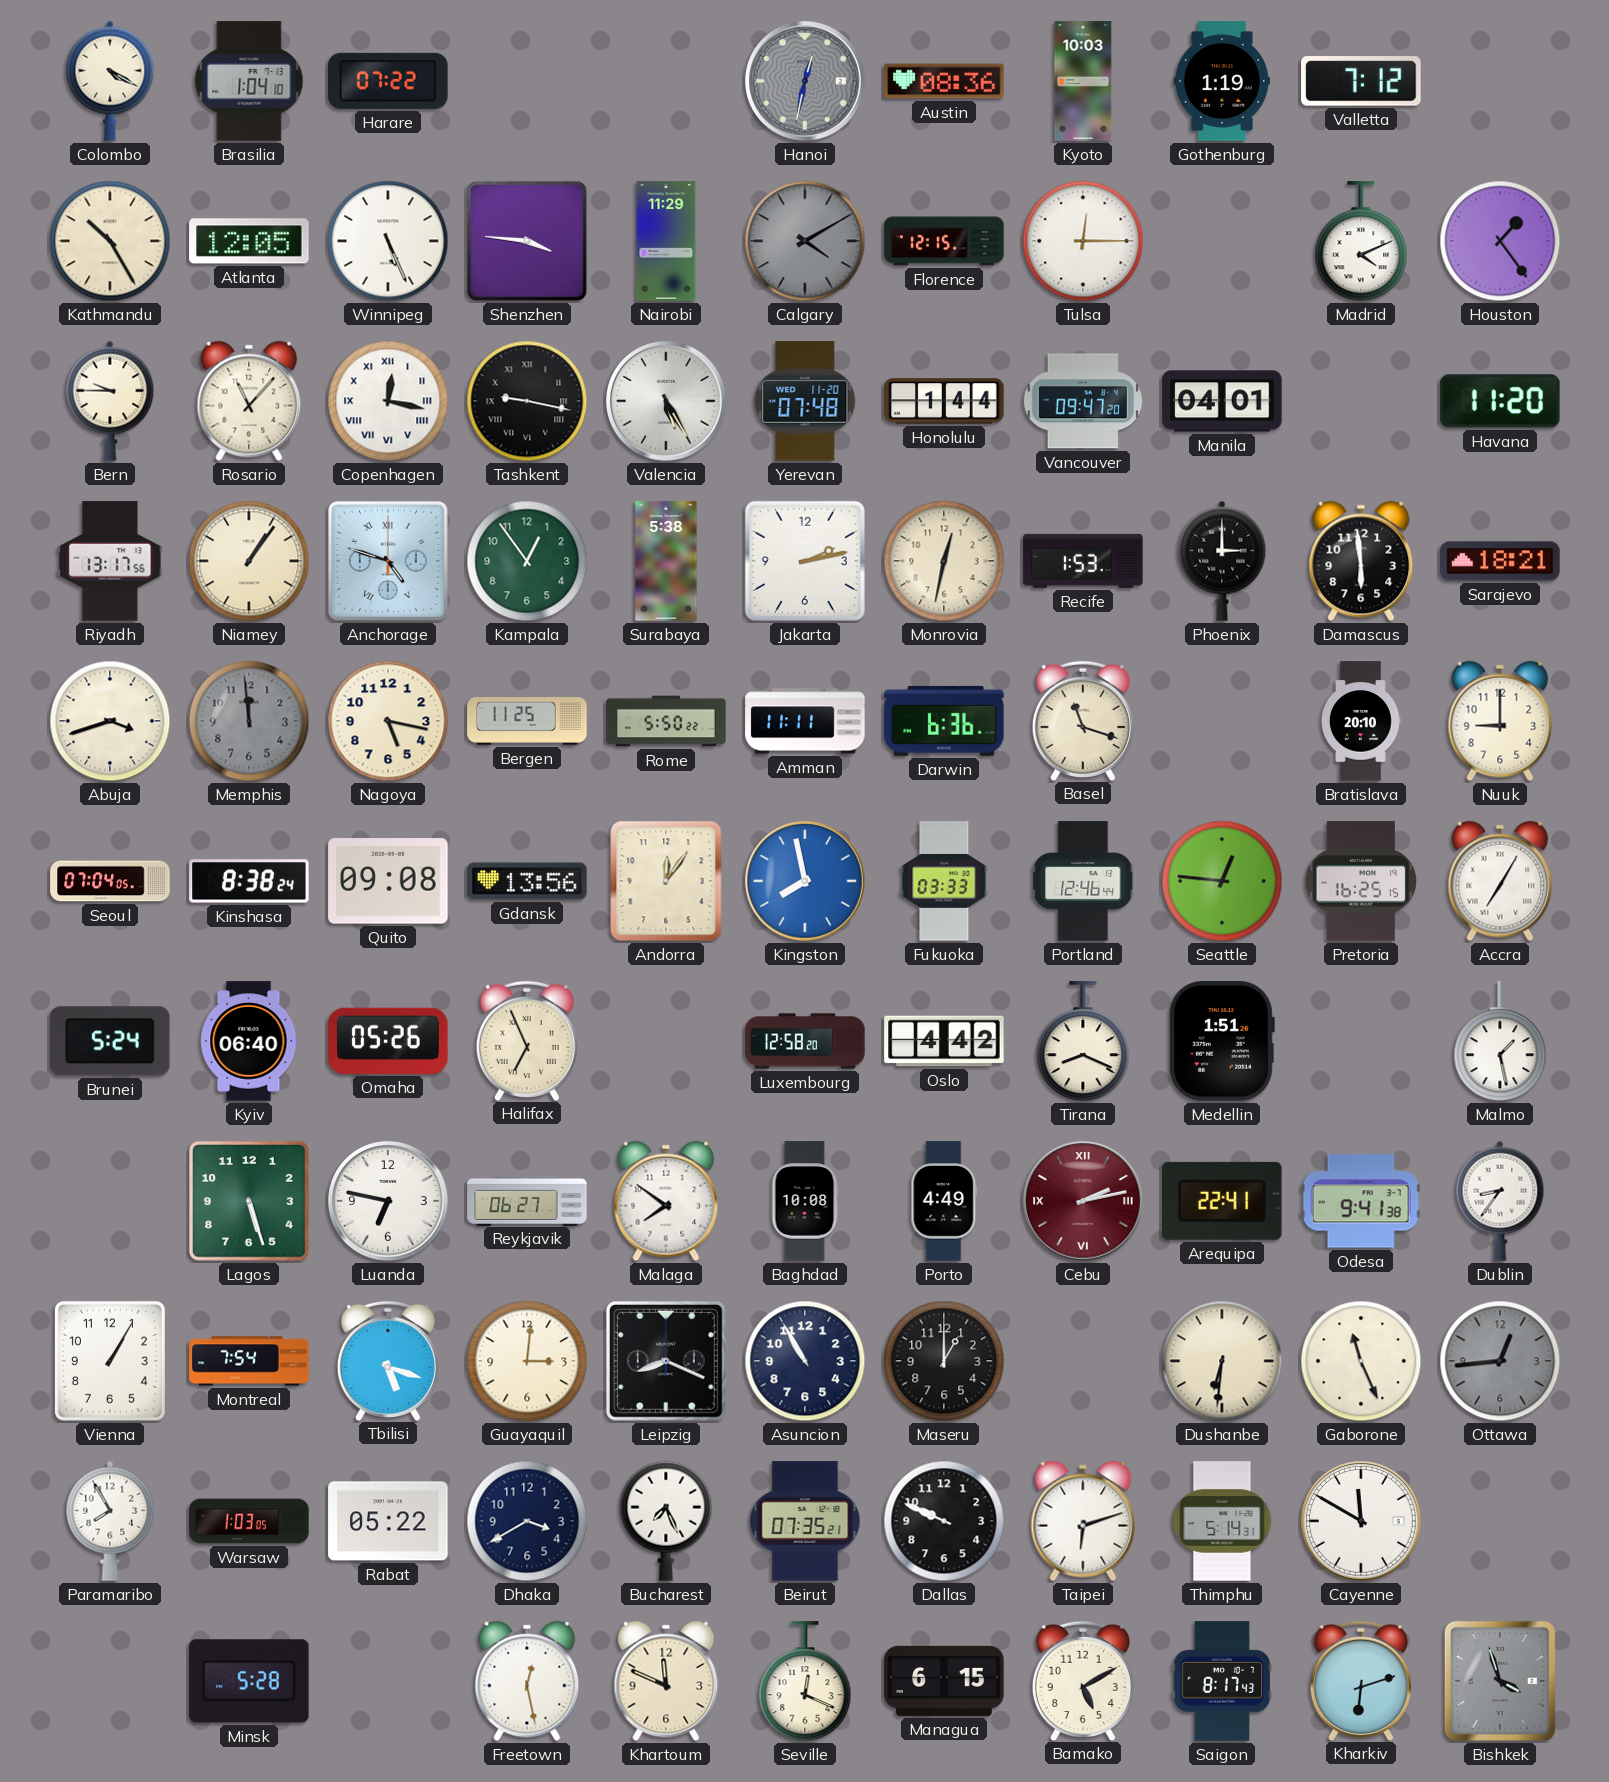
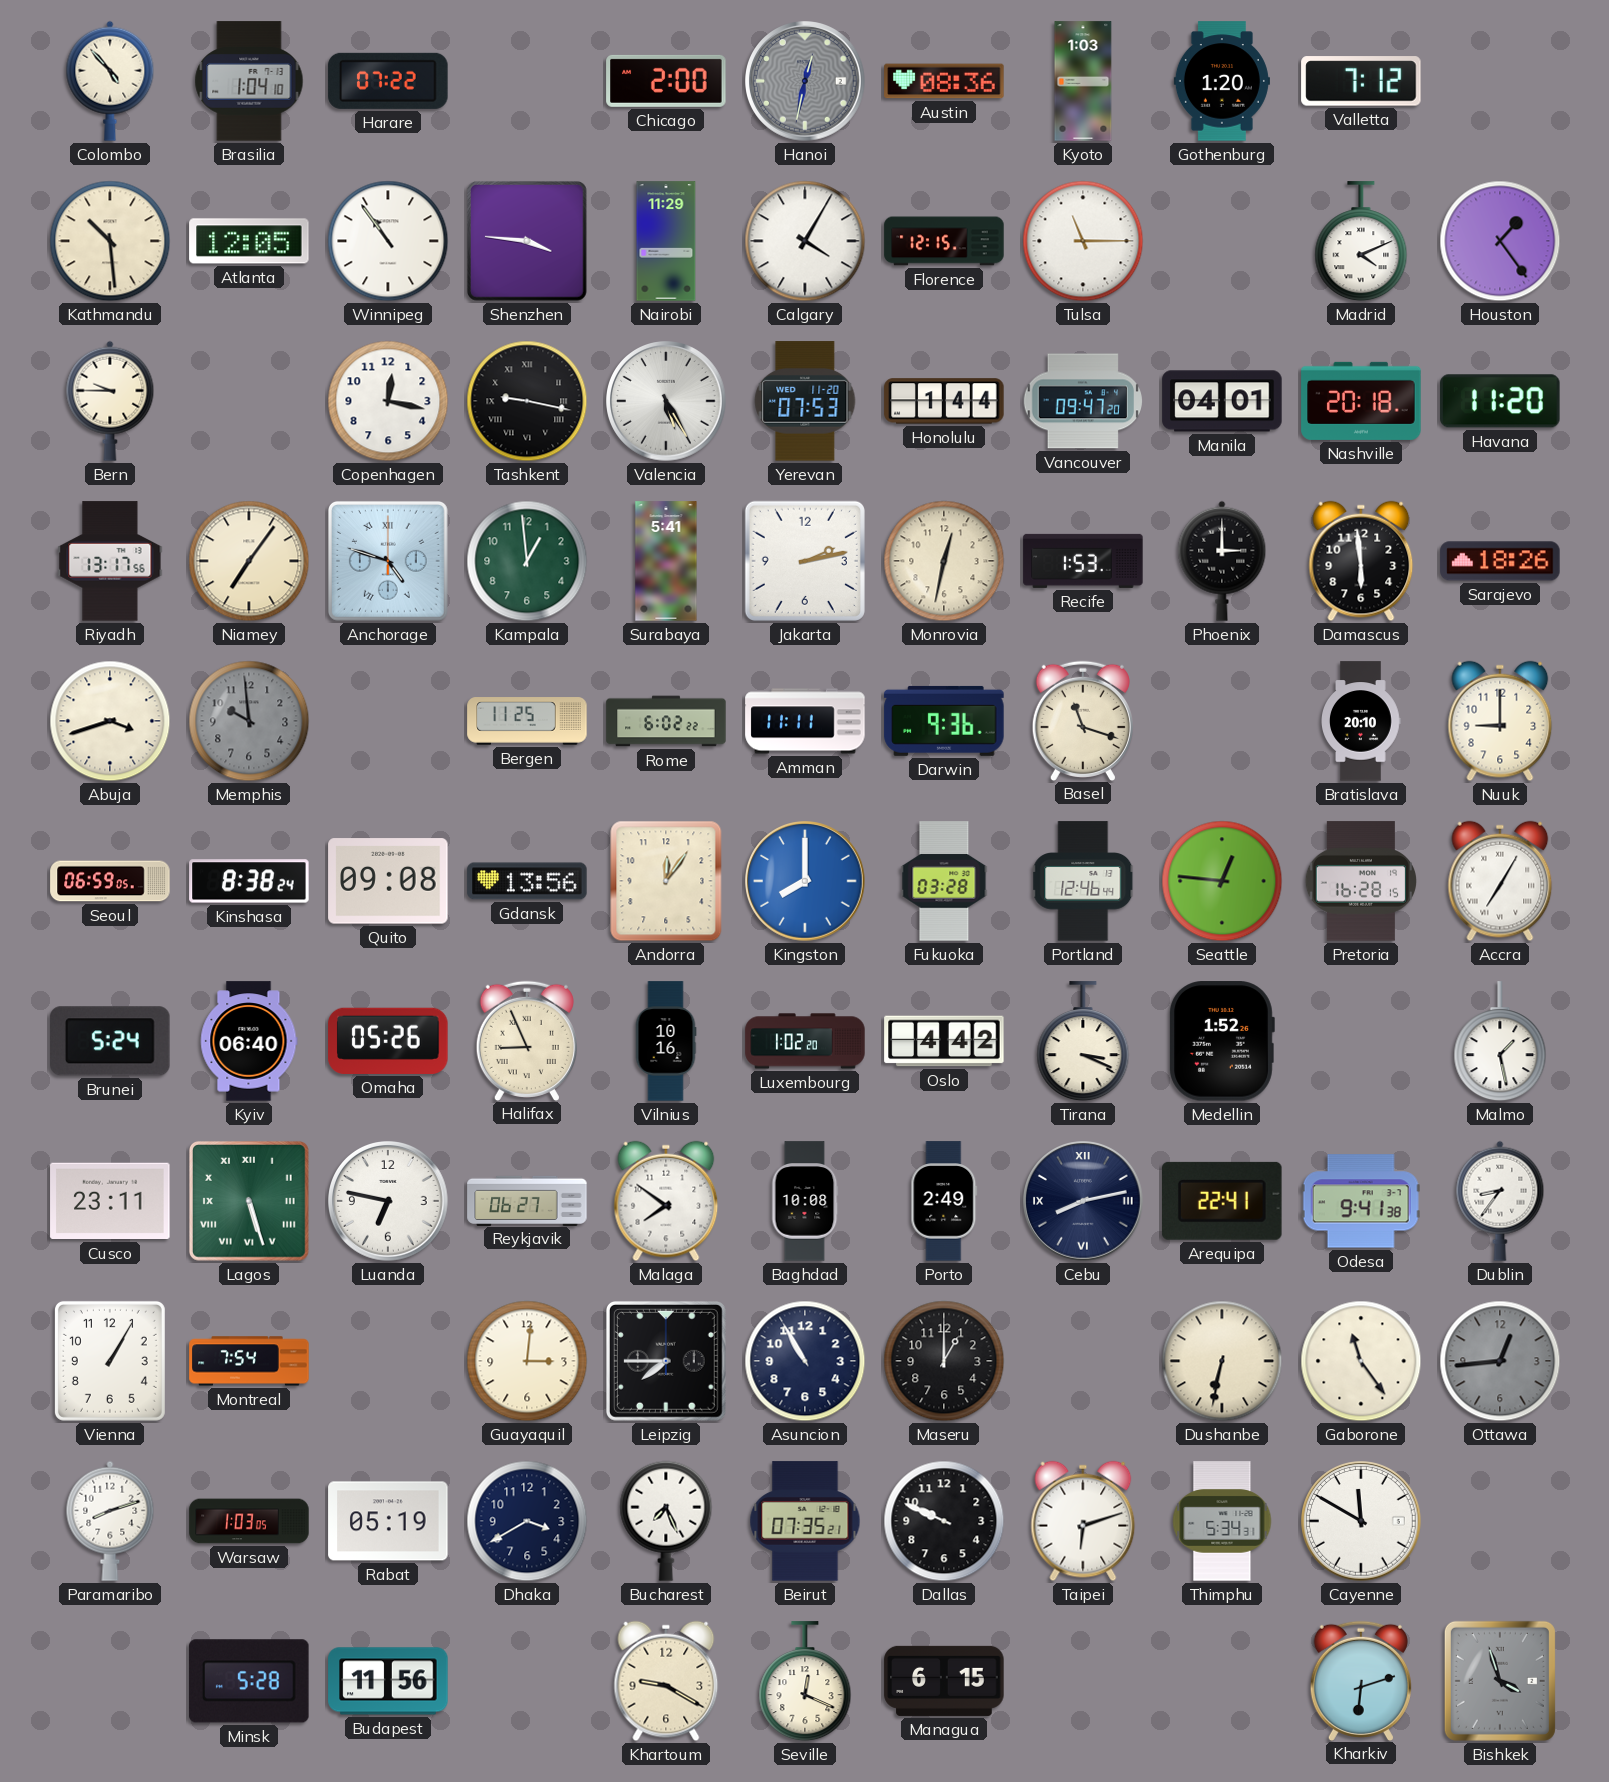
Colombo: 4:20 -> 4:53
Chicago: none -> 2:00
Kyoto: 10:03 -> 1:03
Gothenburg: 1:19 -> 1:20
Kathmandu: 10:25 -> 10:29
Winnipeg: 5:26 -> 10:54
Calgary: 4:10 -> 4:05
Calgary dial: grey -> white
Tulsa: 12:15 -> 11:15
Rosario: 11:07 -> none
Copenhagen numerals: Roman -> Arabic
Yerevan: 07:48 -> 07:53
Nashville: none -> 20:18
Niamey: 1:06 -> 7:06
Kampala: 12:54 -> 12:59
Surabaya: 5:38 -> 5:41
Sarajevo: 18:21 -> 18:26
Memphis: 11:59 -> 9:59
Nagoya: 5:17 -> none
Rome: 5:50 -> 6:02
Darwin: 6:36 -> 9:36
Seoul: 07:04 -> 06:59
Kingston: 7:58 -> 8:00
Fukuoka: 03:33 -> 03:28
Pretoria: 16:25 -> 16:28
Halifax: 6:56 -> 8:56
Vilnius: none -> 10:16
Luxembourg: 12:58 -> 1:02
Tirana: 8:19 -> 3:19
Medellin: 1:51 -> 1:52
Cusco: none -> 23:11
Lagos numerals: Arabic -> Roman
Porto: 4:49 -> 2:49
Cebu: 2:13 -> 8:13
Cebu dial: burgundy -> navy
Tbilisi: 5:18 -> none
Leipzig: 8:19 -> 7:45
Dushanbe: 6:31 -> 6:32
Gaborone: 11:26 -> 11:24
Paramaribo: 7:55 -> 8:12
Rabat: 05:22 -> 05:19
Thimphu: 5:14 -> 5:34
Budapest: none -> 11:56
Freetown: 12:28 -> none
Khartoum: 11:49 -> 9:20
Bamako: 5:10 -> none
Saigon: 8:17 -> none
